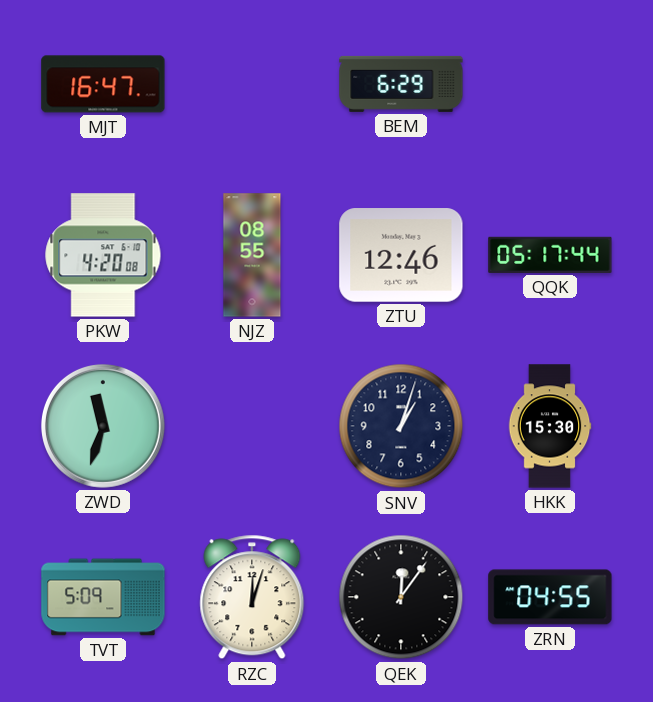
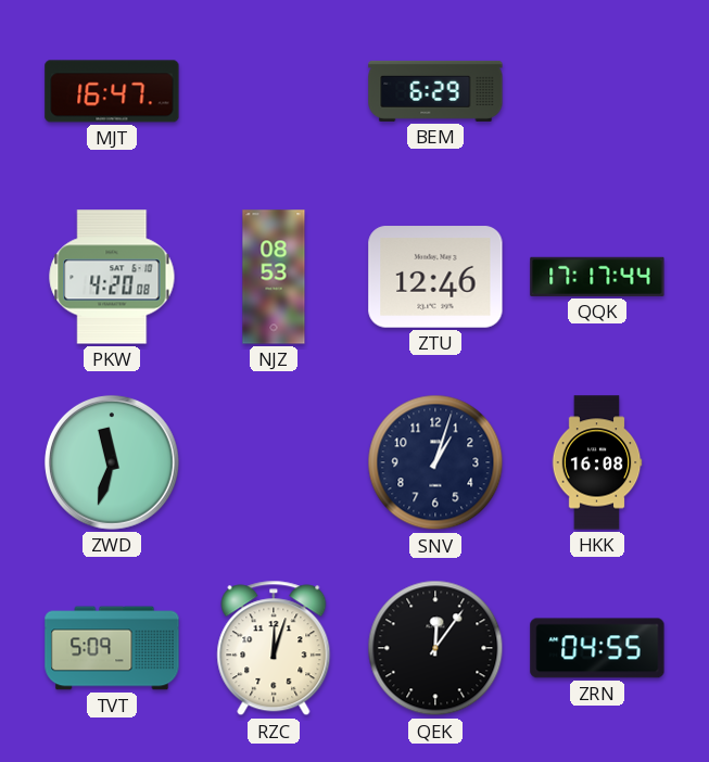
NJZ: 08:55 -> 08:53
QQK: 05:17 -> 17:17
HKK: 15:30 -> 16:08
